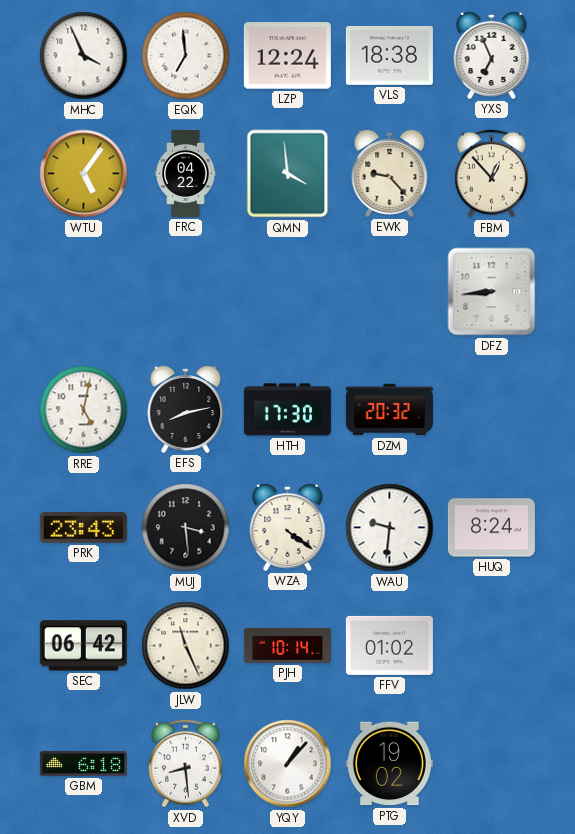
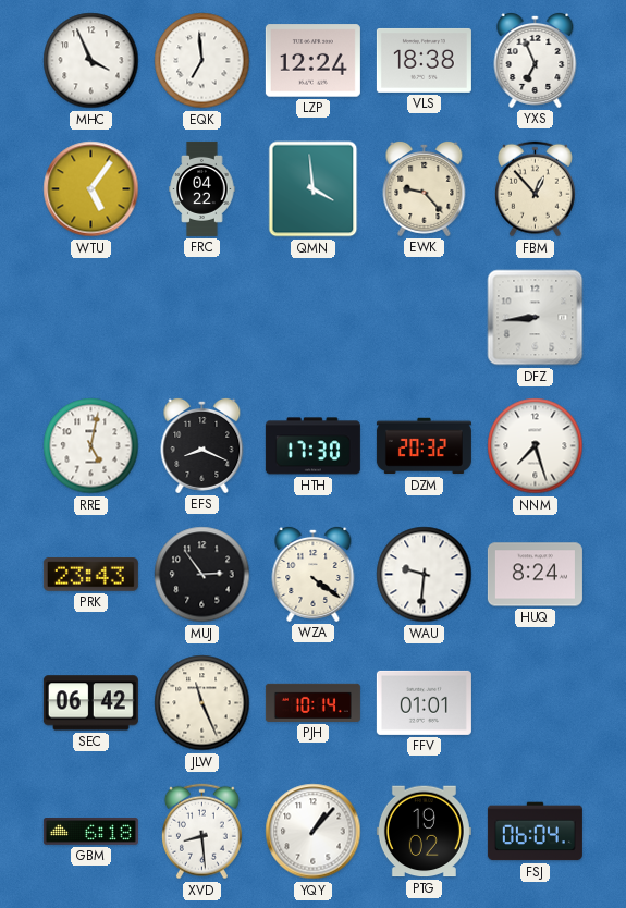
EFS: 8:13 -> 8:19
NNM: none -> 7:27
MUJ: 3:29 -> 2:54
FFV: 01:02 -> 01:01
FSJ: none -> 06:04
